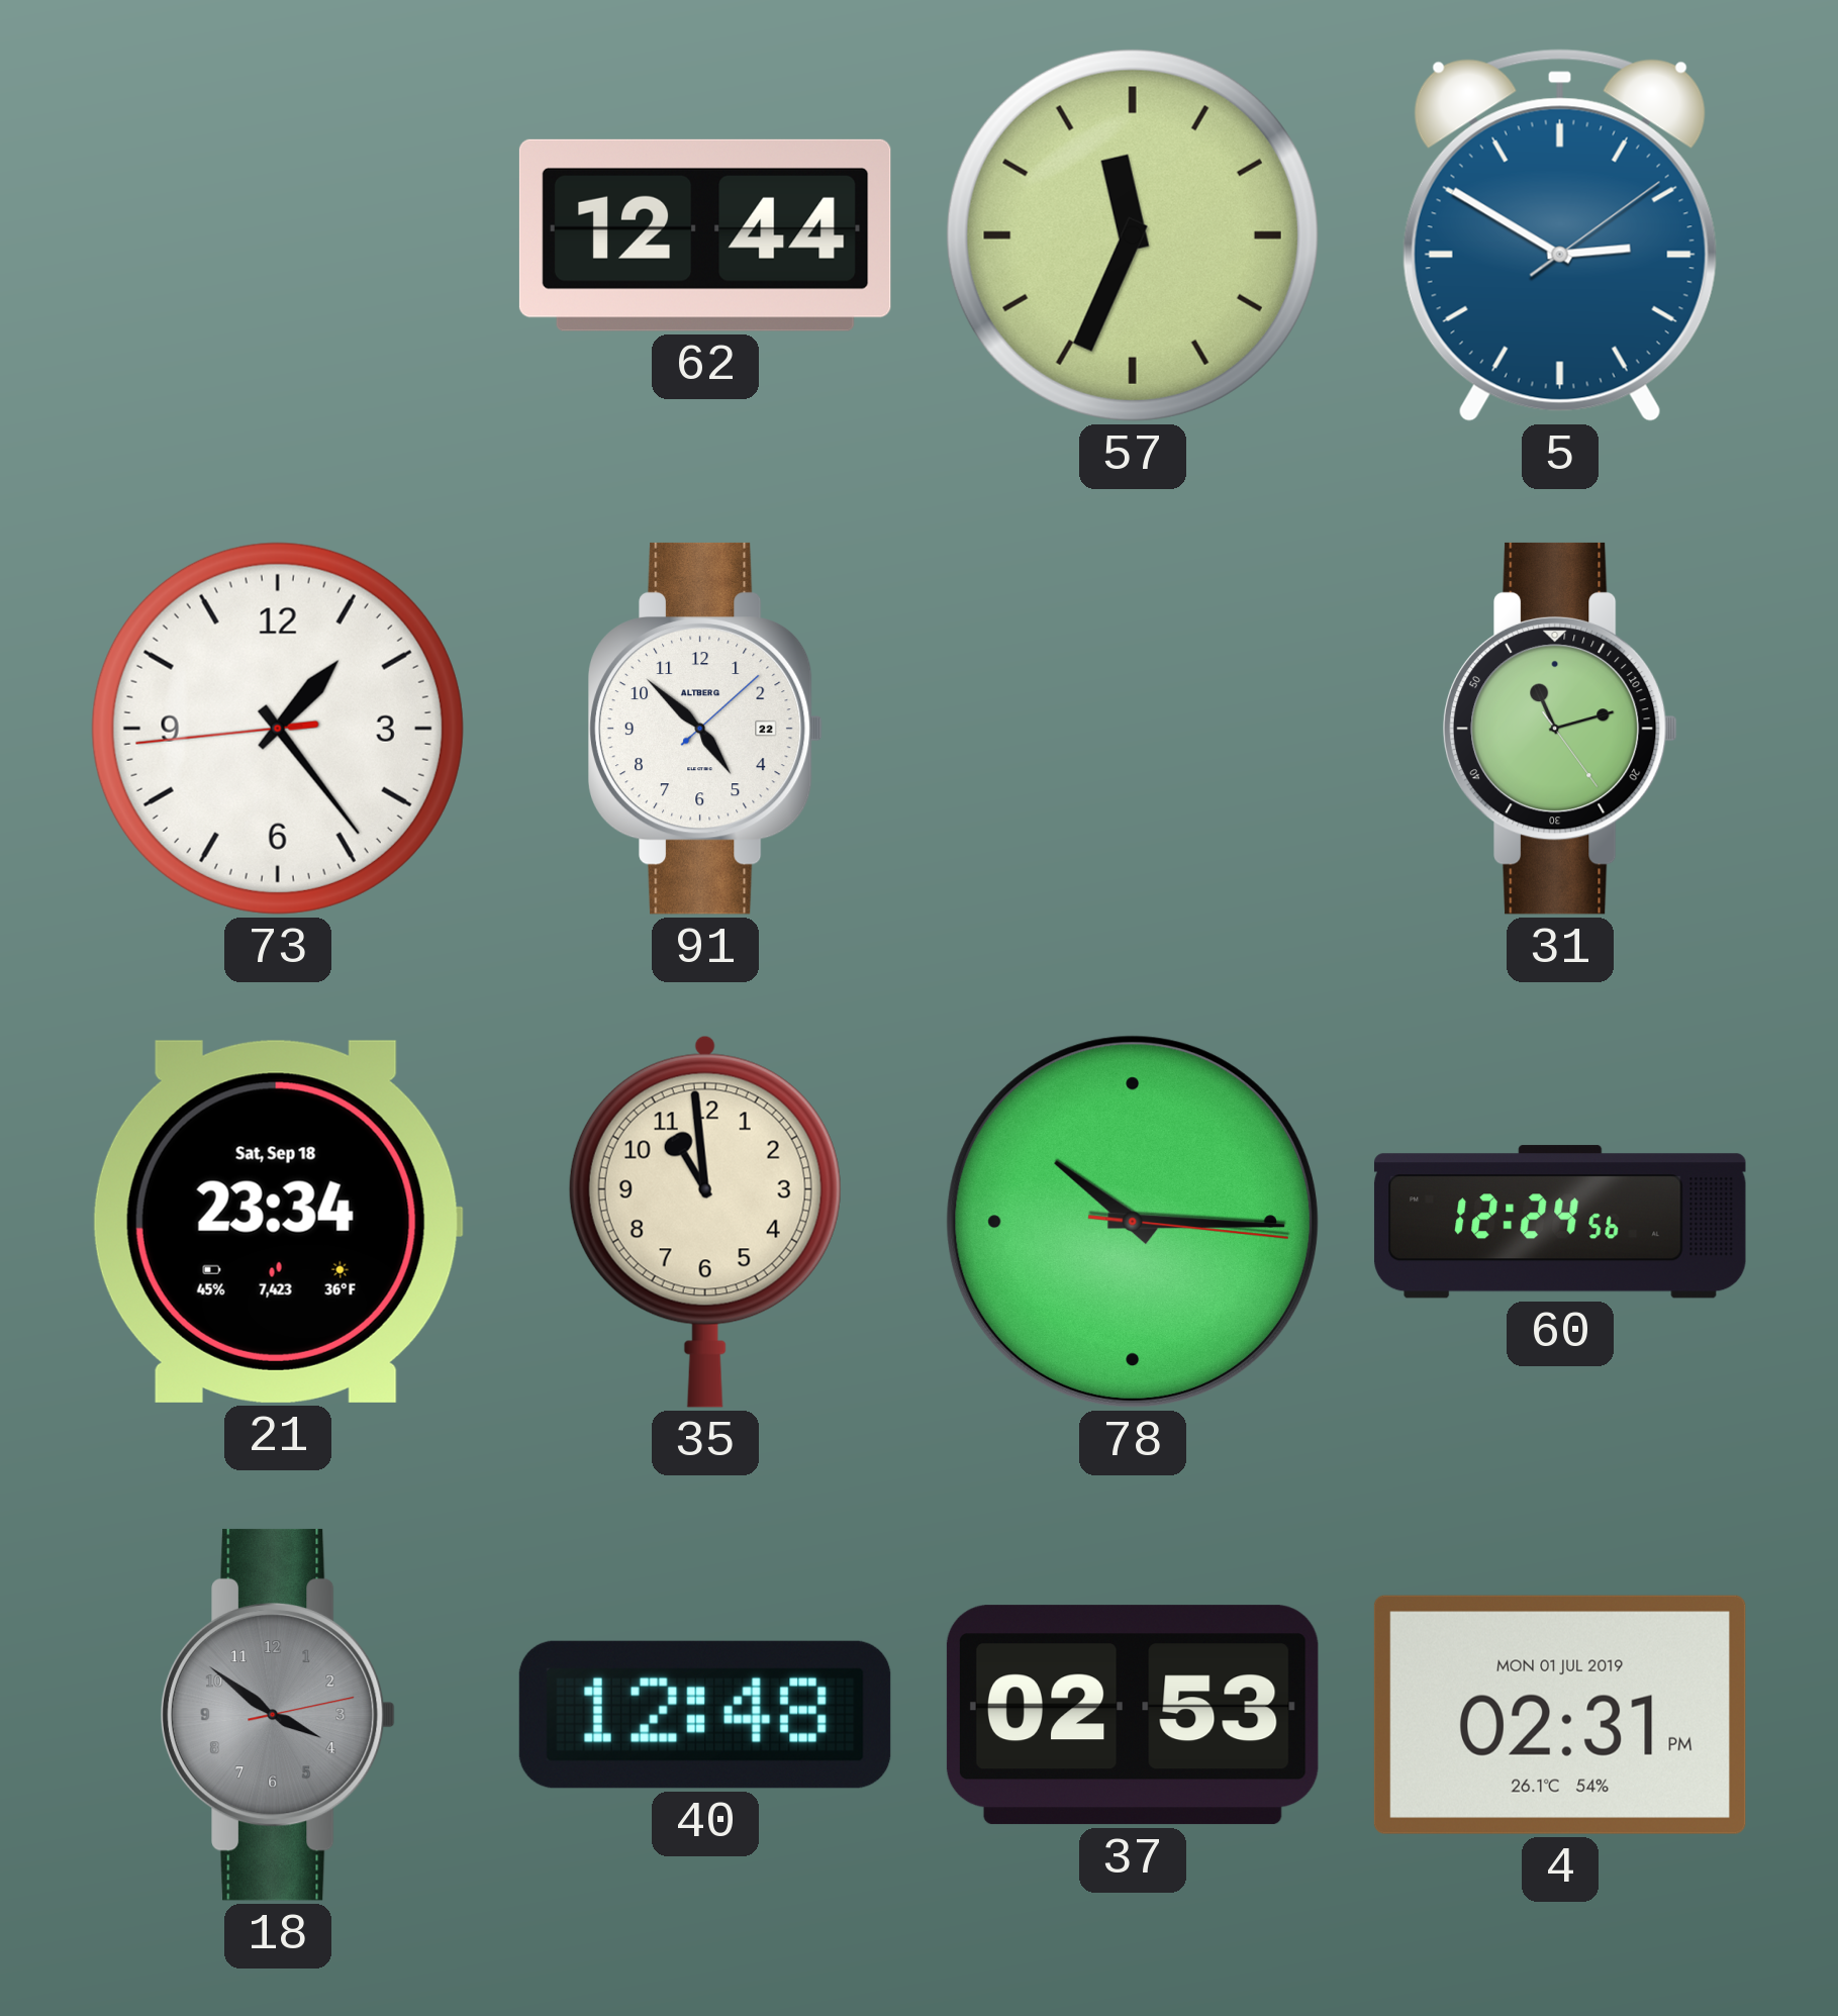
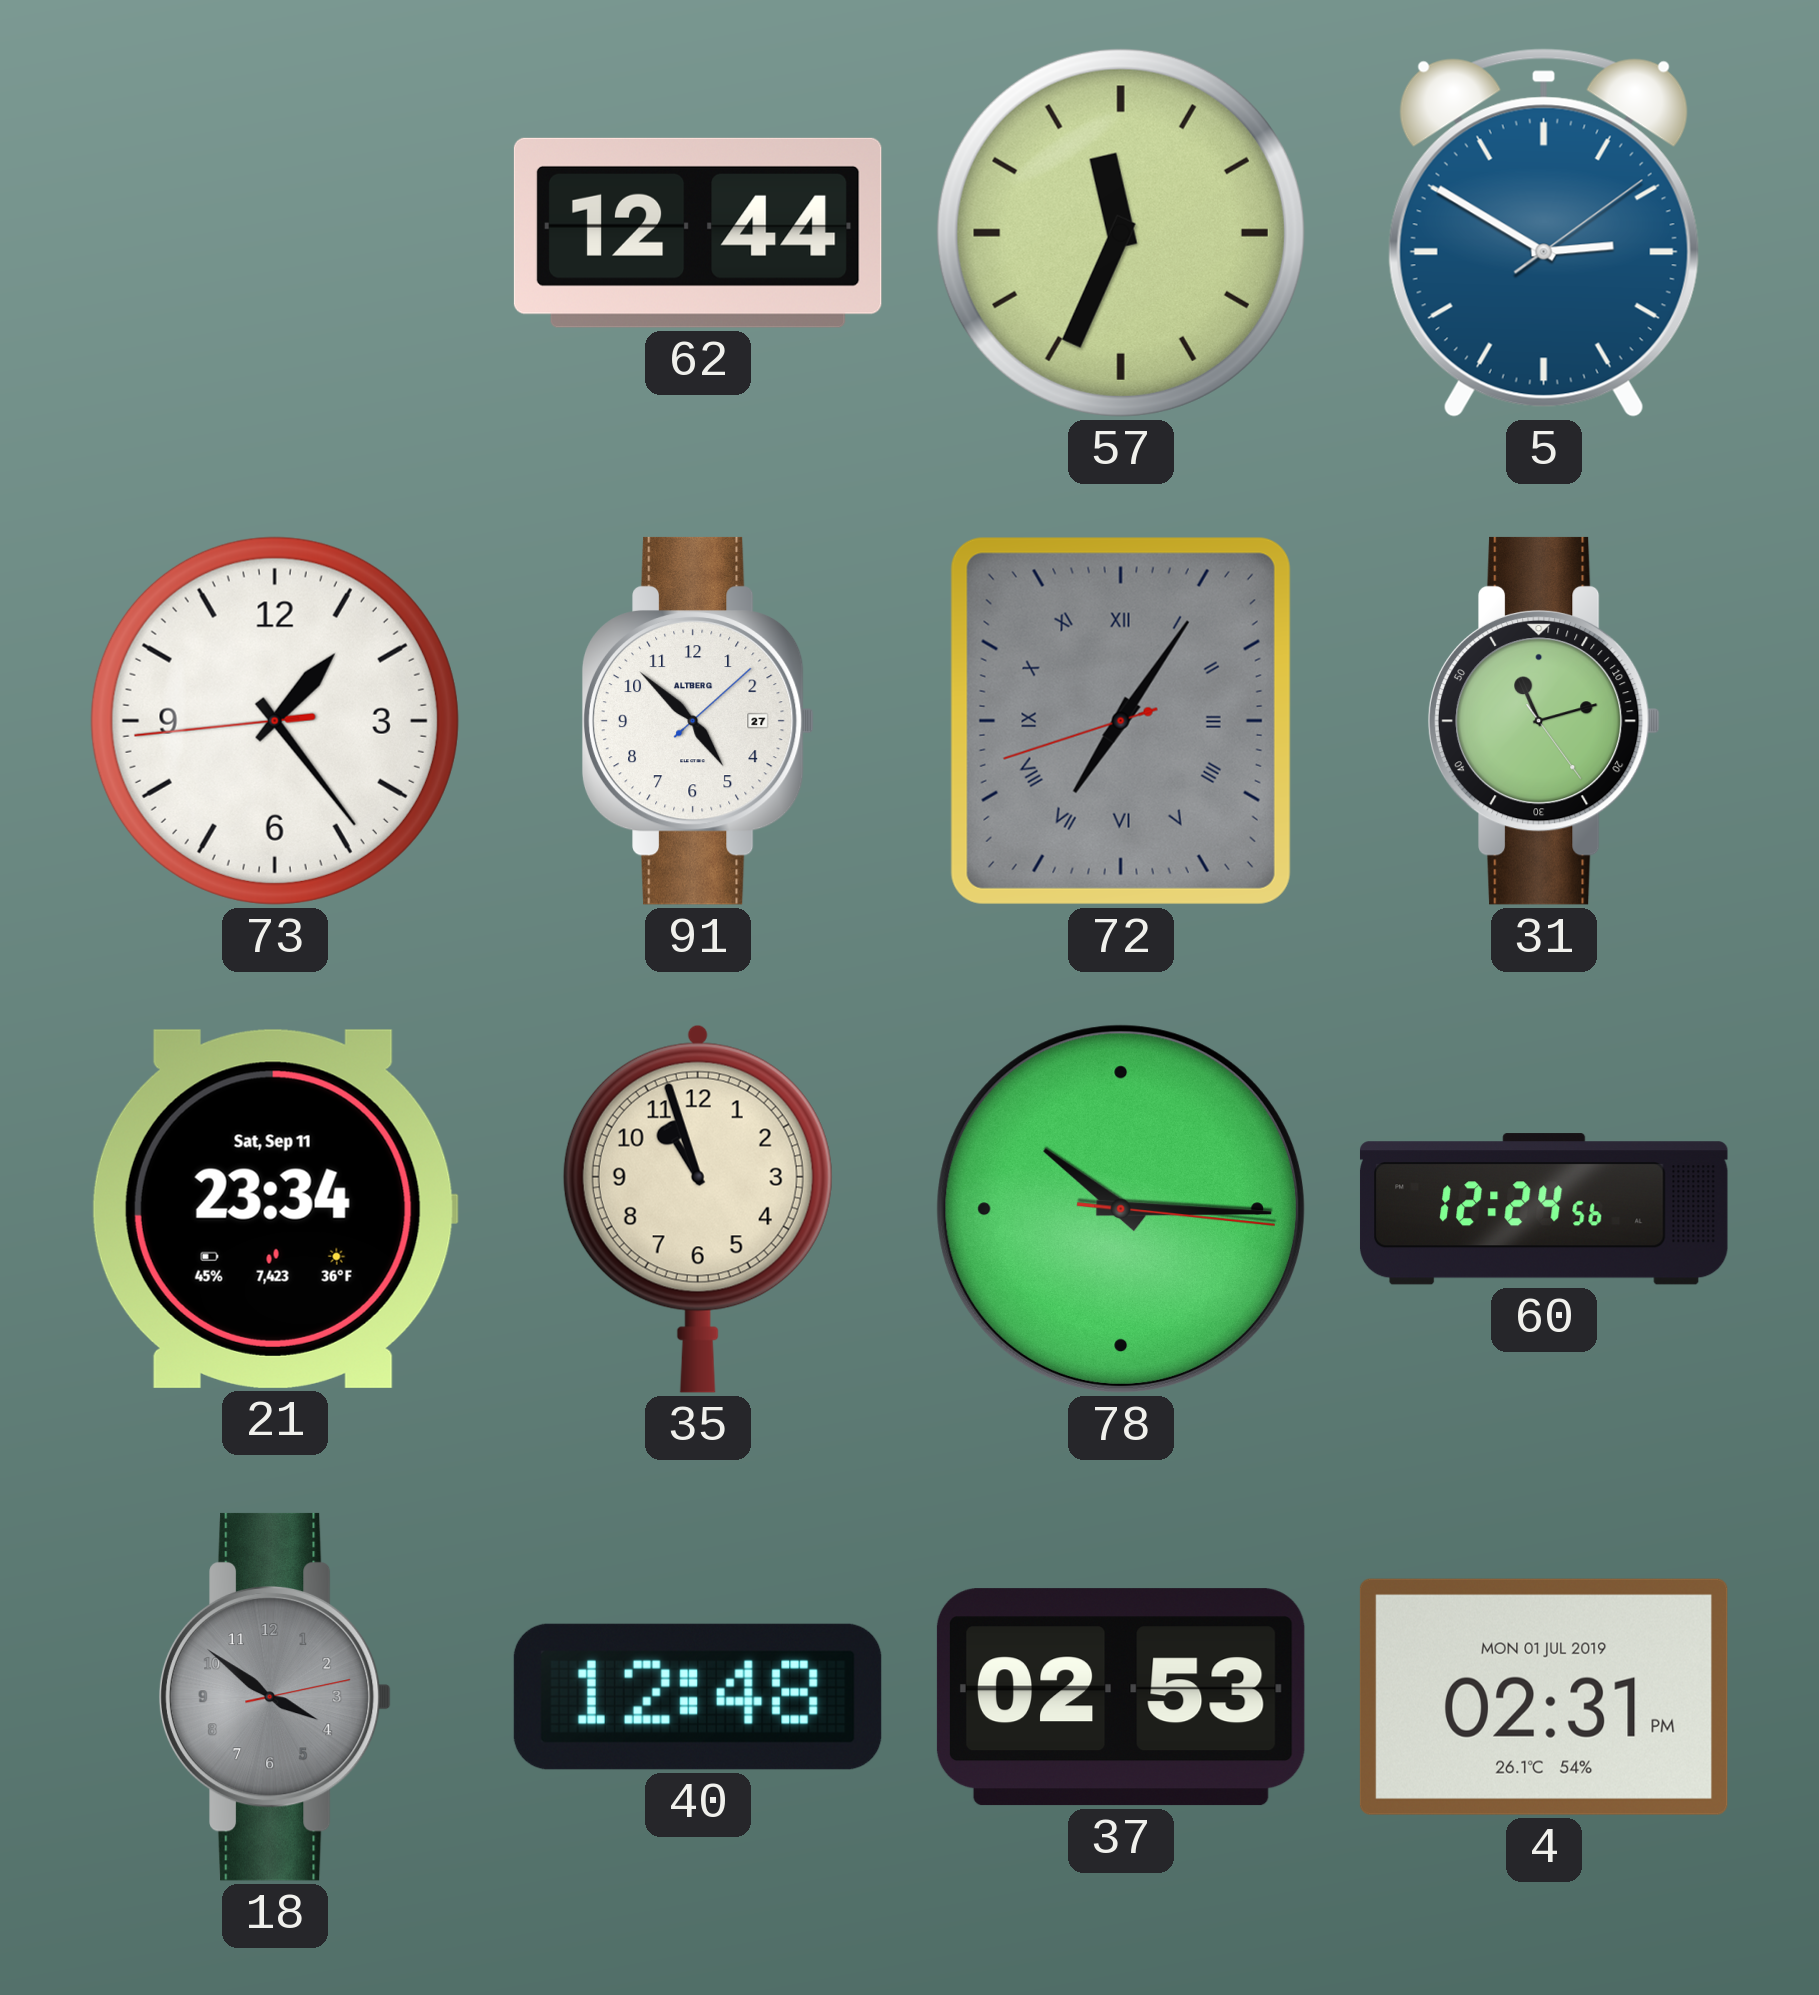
91 date: 22 -> 27
72: none -> 7:05
21 date: Sat, Sep 18 -> Sat, Sep 11
35: 10:59 -> 10:57
